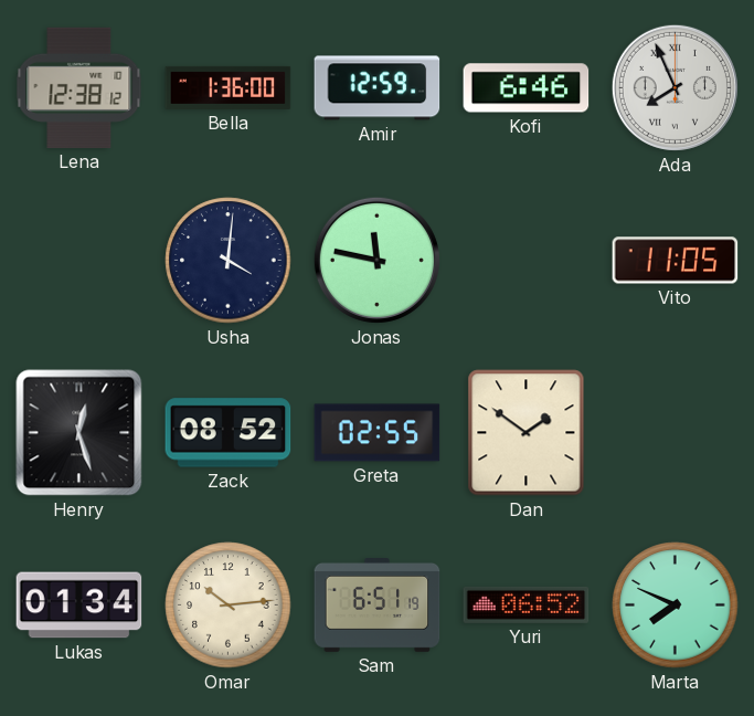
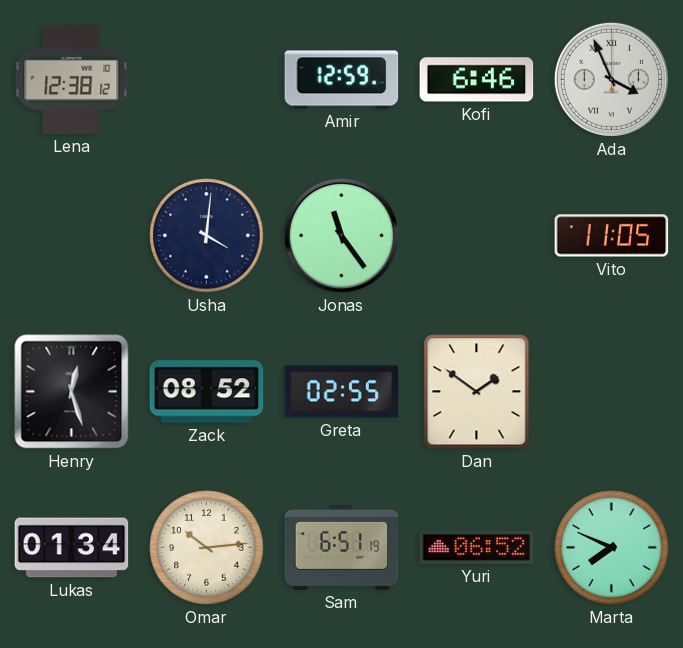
Bella: 1:36 -> none
Ada: 7:56 -> 3:56
Jonas: 11:47 -> 11:24
